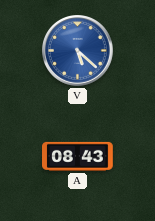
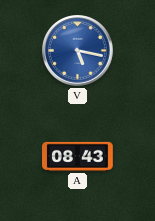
V: 5:22 -> 5:17
